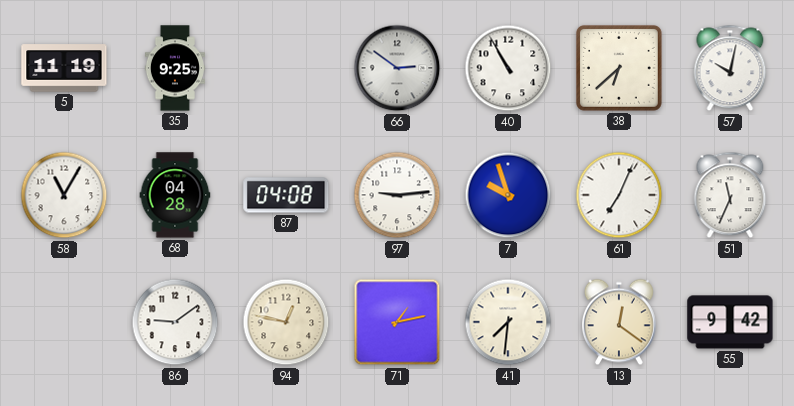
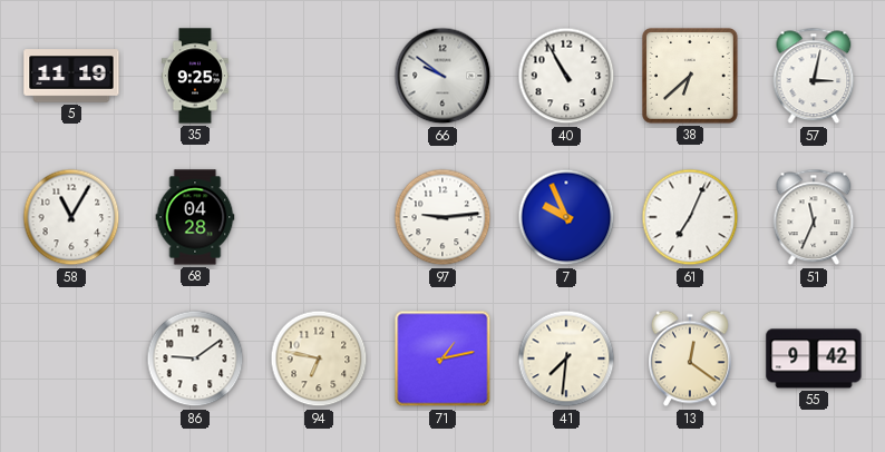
66: 2:51 -> 9:51
57: 10:02 -> 3:02
87: 04:08 -> none
7: 9:57 -> 9:56
94: 12:47 -> 6:47
